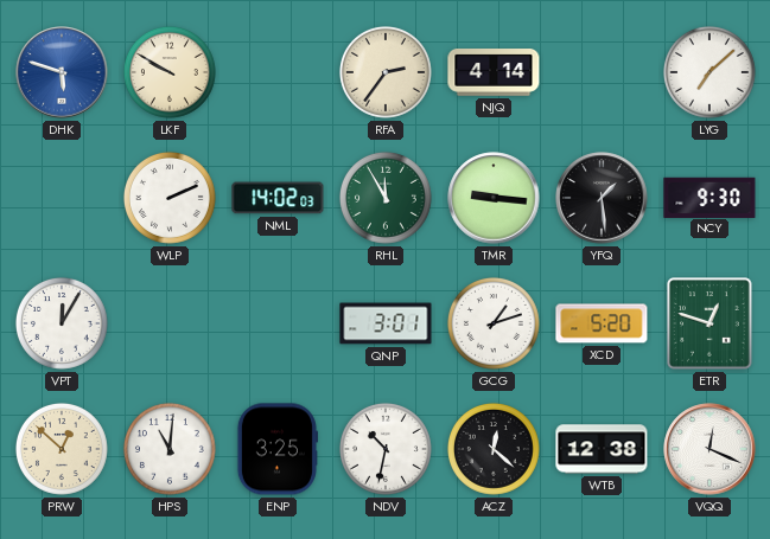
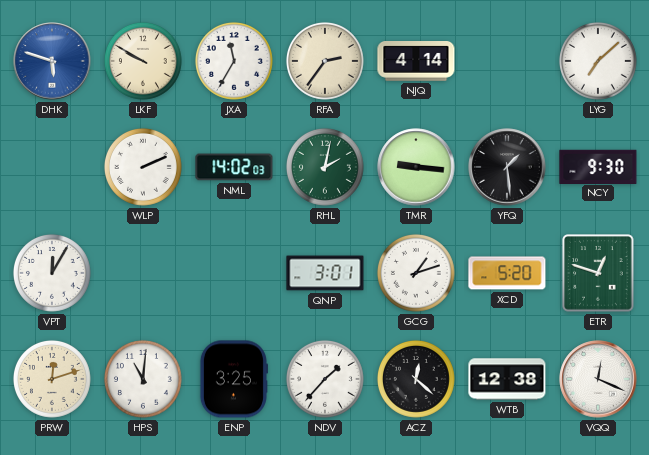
JXA: none -> 11:35
RHL: 11:55 -> 2:02
PRW: 12:52 -> 12:12
NDV: 10:32 -> 1:37
